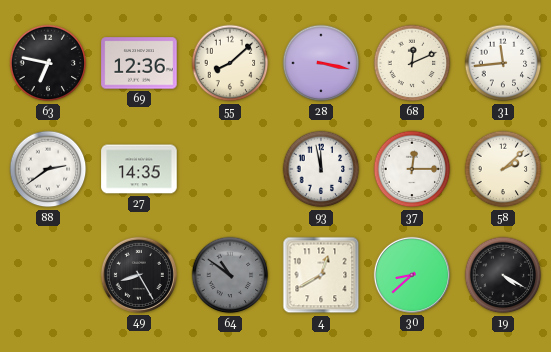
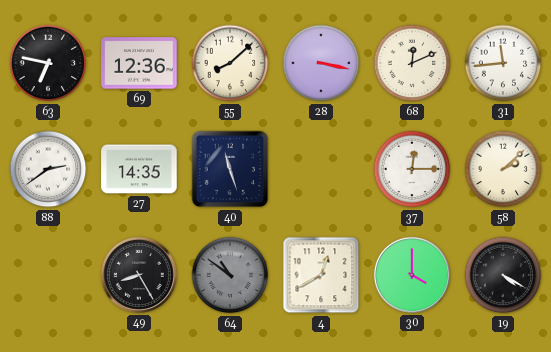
40: none -> 11:27
93: 11:58 -> none
30: 8:38 -> 4:00
